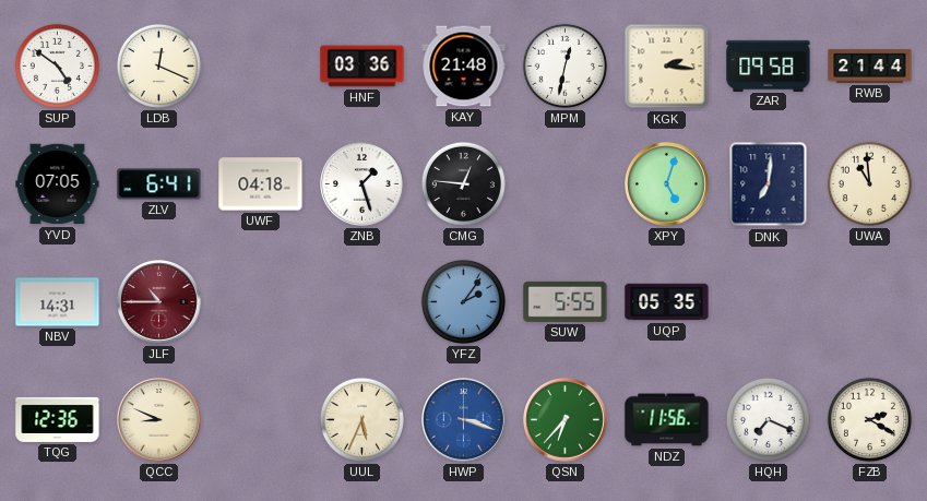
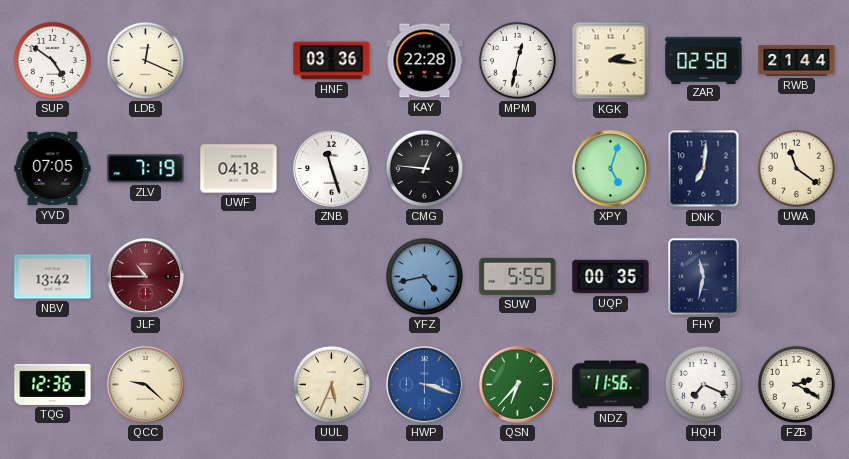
KAY: 21:48 -> 22:28
ZAR: 09:58 -> 02:58
ZLV: 6:41 -> 7:19
ZNB: 1:27 -> 11:27
UWA: 10:59 -> 11:21
NBV: 14:31 -> 13:42
YFZ: 2:06 -> 4:43
UQP: 05:35 -> 00:35
FHY: none -> 11:32
QCC: 8:49 -> 9:22
